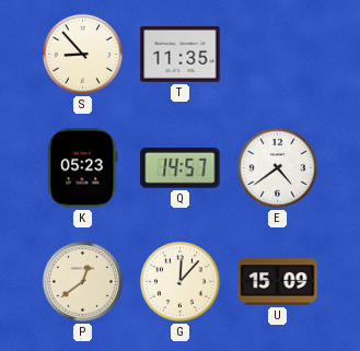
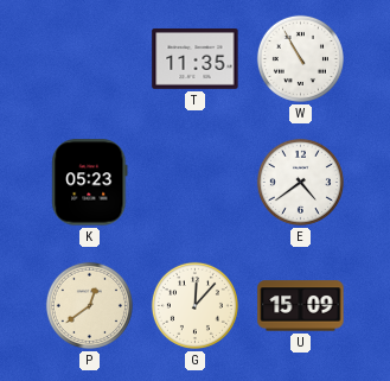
S: 8:53 -> none
W: none -> 10:55
Q: 14:57 -> none
